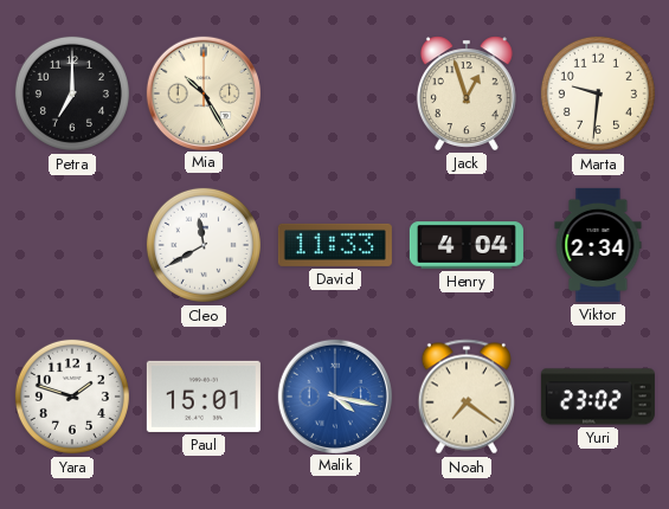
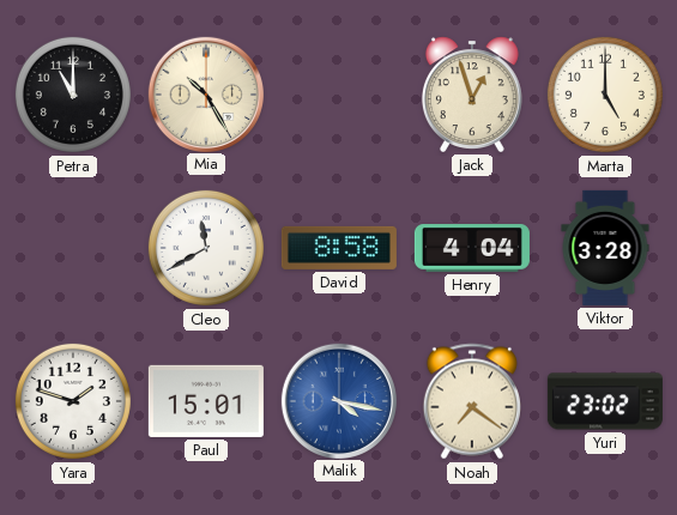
Petra: 7:00 -> 11:00
Marta: 9:31 -> 5:00
David: 11:33 -> 8:58
Viktor: 2:34 -> 3:28
